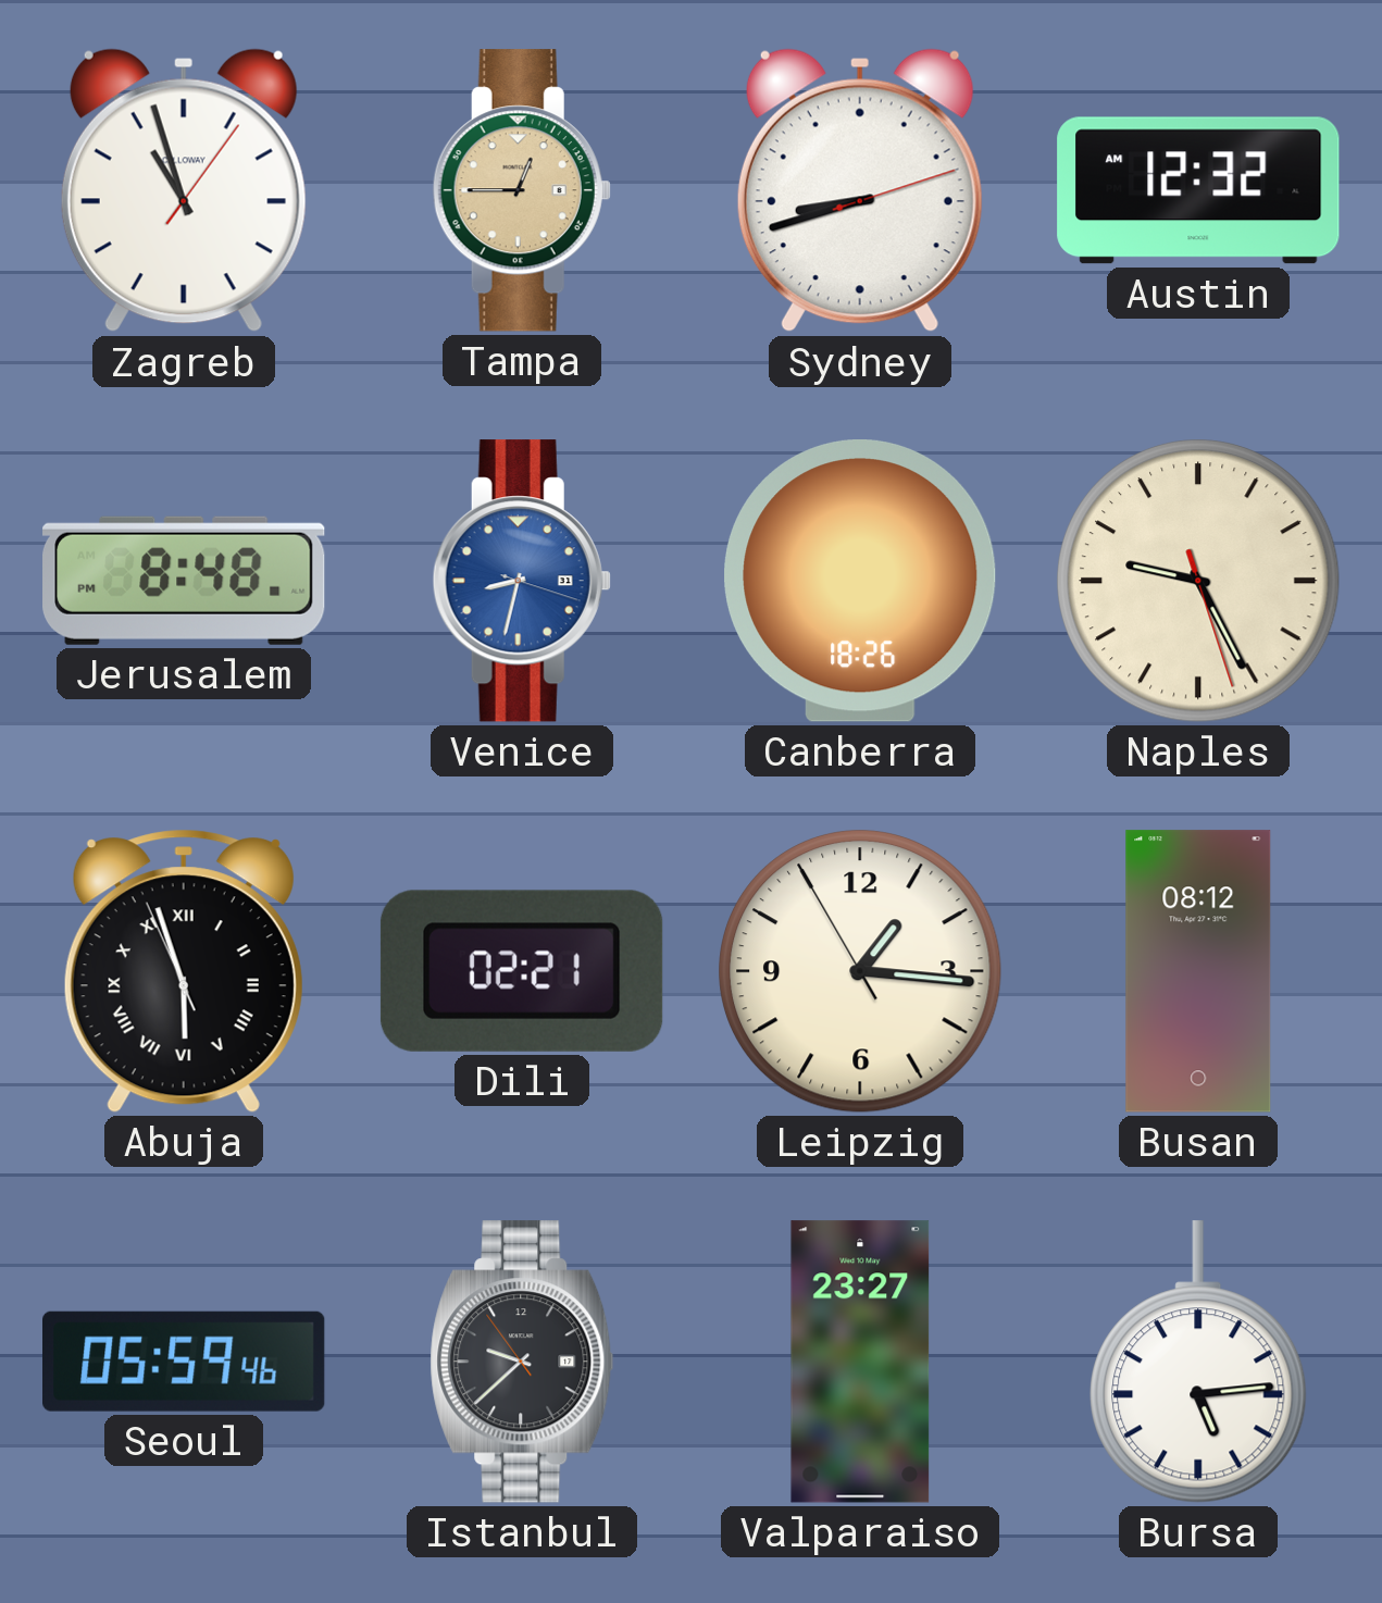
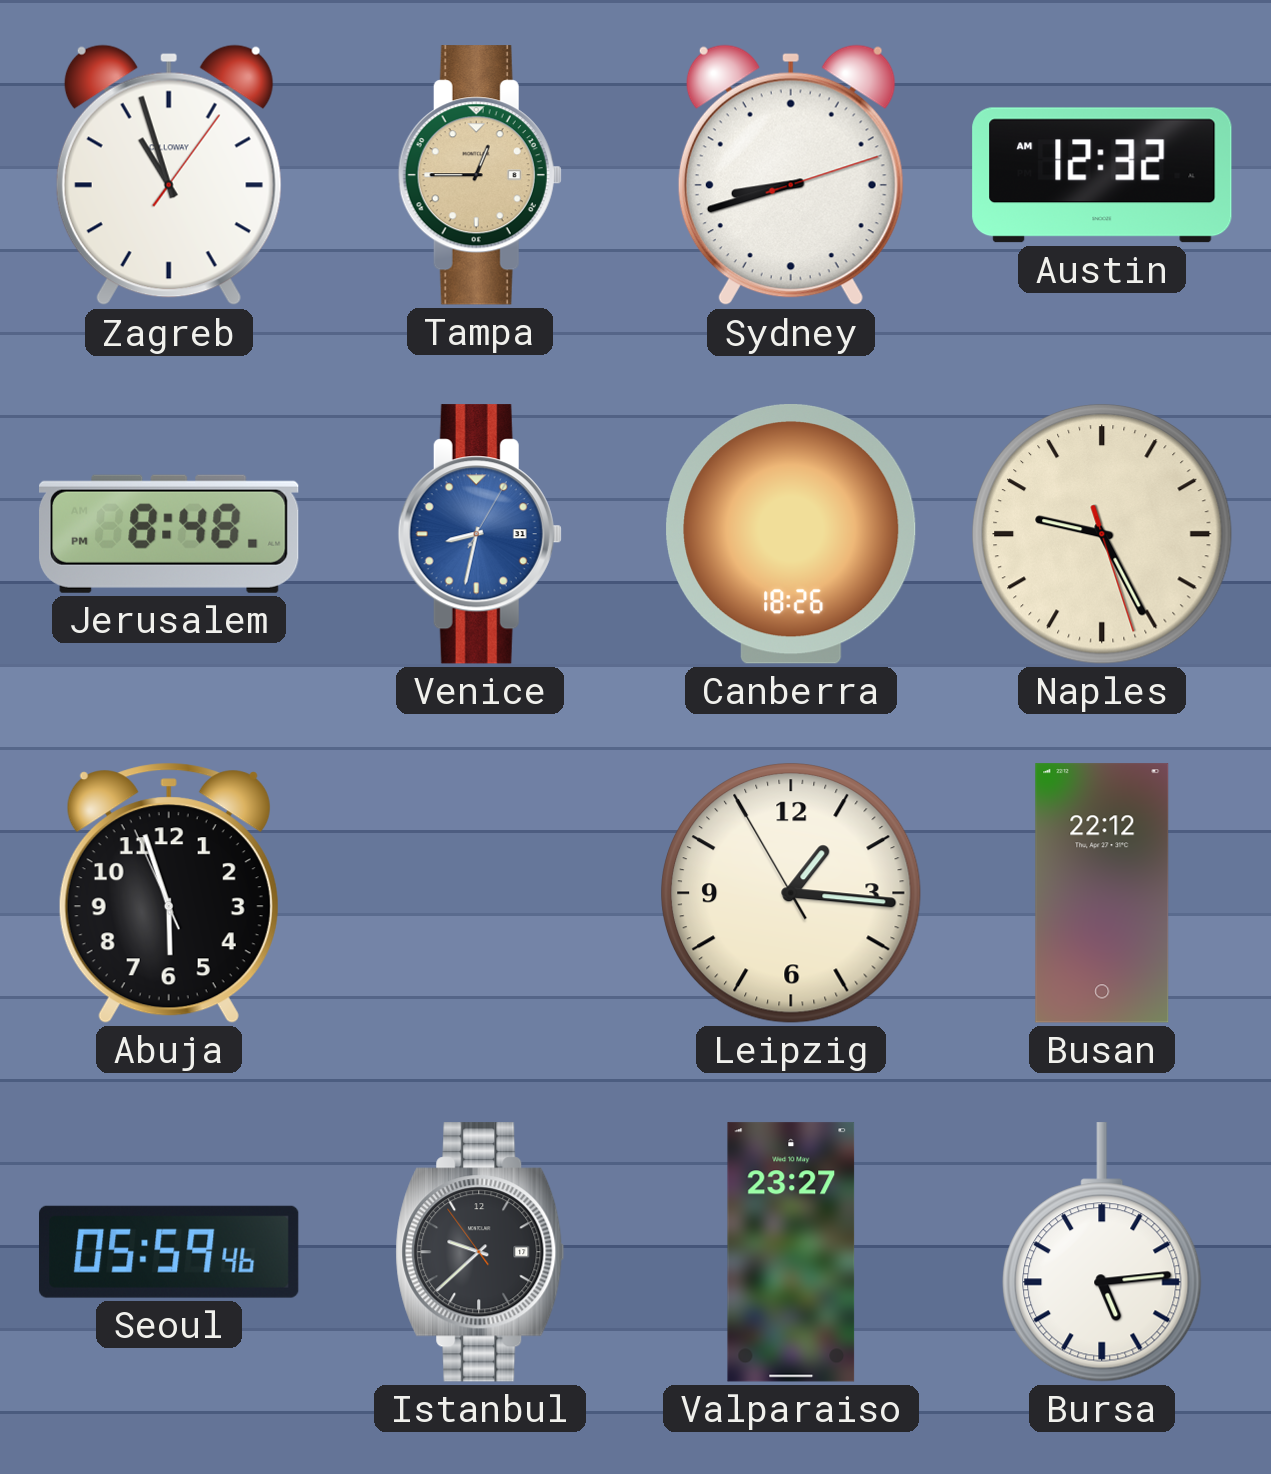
Venice: 8:32:18 -> 8:32:05
Abuja numerals: Roman -> Arabic
Dili: 02:21 -> none
Busan: 08:12 -> 22:12
